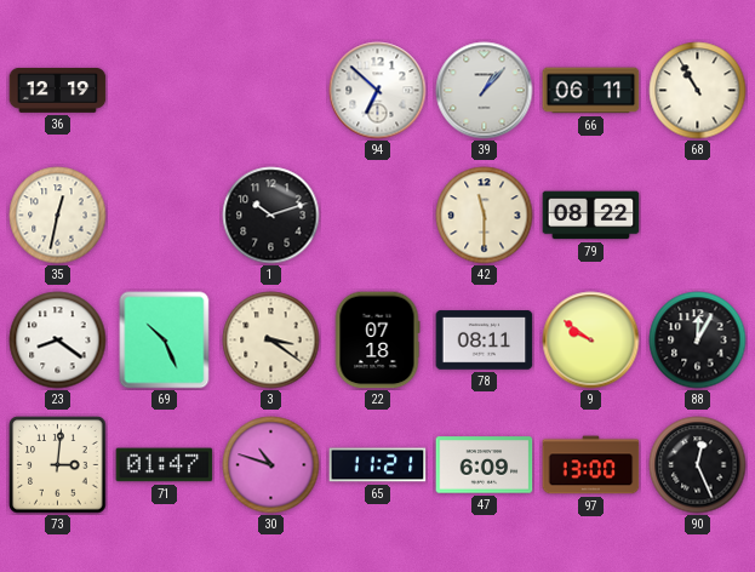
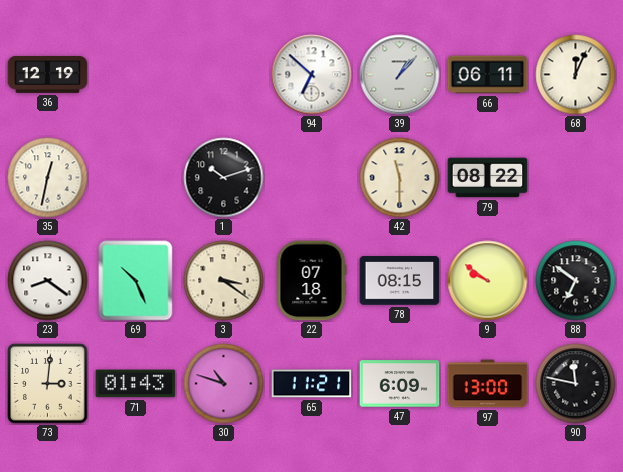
68: 10:55 -> 12:04
78: 08:11 -> 08:15
88: 12:05 -> 6:51
71: 01:47 -> 01:43
90: 12:26 -> 11:47
